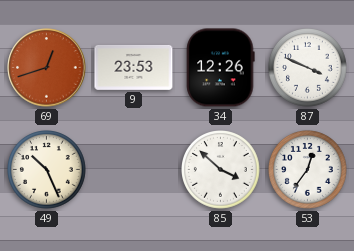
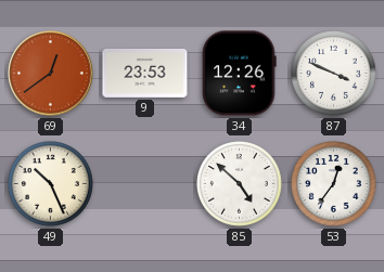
69: 12:42 -> 12:39
85: 3:52 -> 4:52
